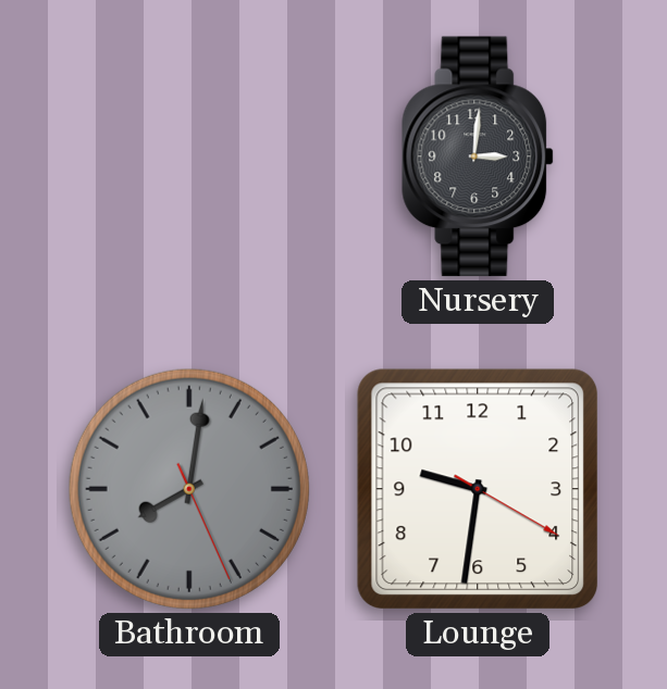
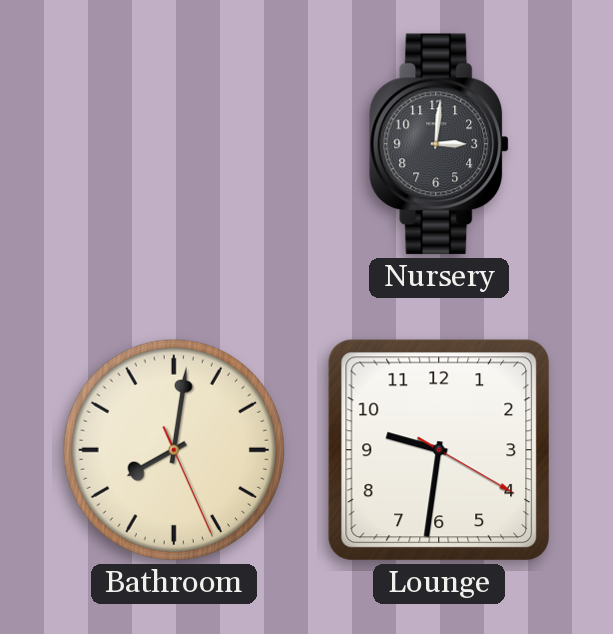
Bathroom dial: grey -> cream
